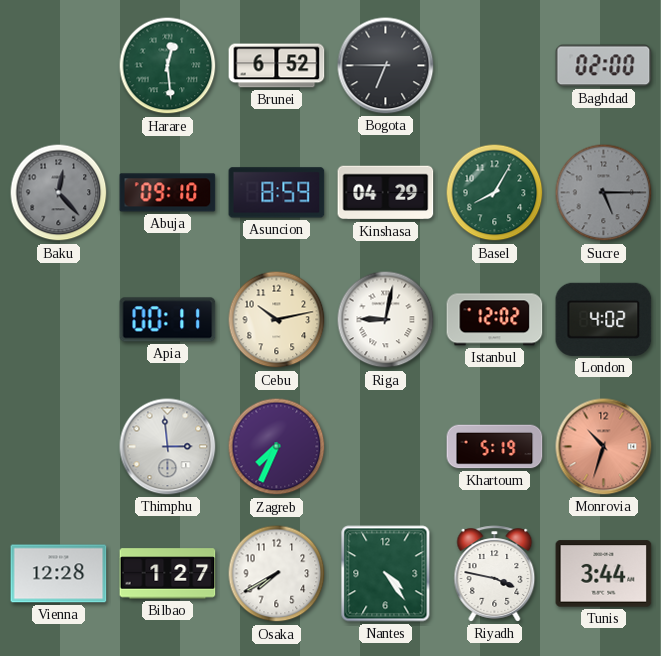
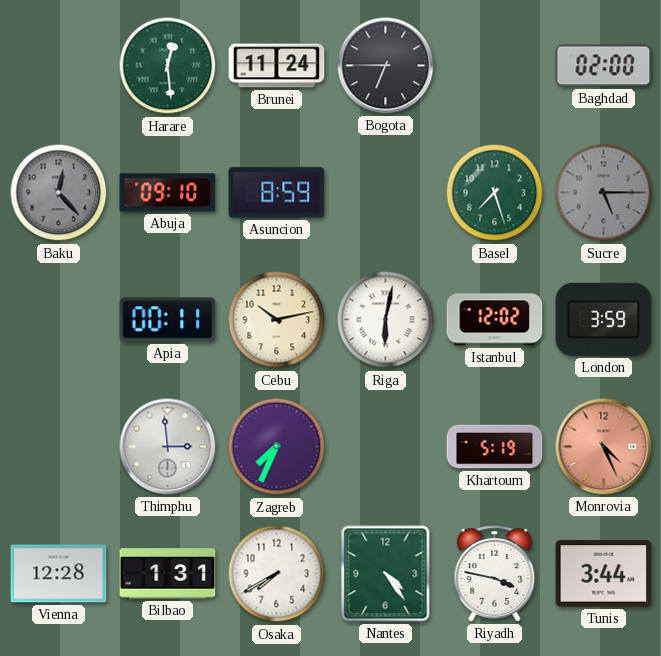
Brunei: 6:52 -> 11:24
Kinshasa: 04:29 -> none
Basel: 8:05 -> 7:27
Riga: 9:02 -> 6:02
London: 4:02 -> 3:59
Monrovia: 10:33 -> 4:26
Bilbao: 1:27 -> 1:31
